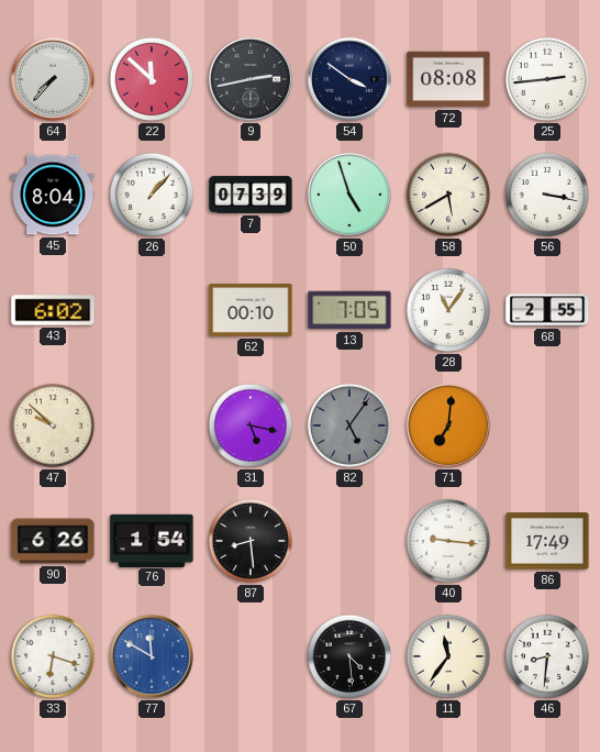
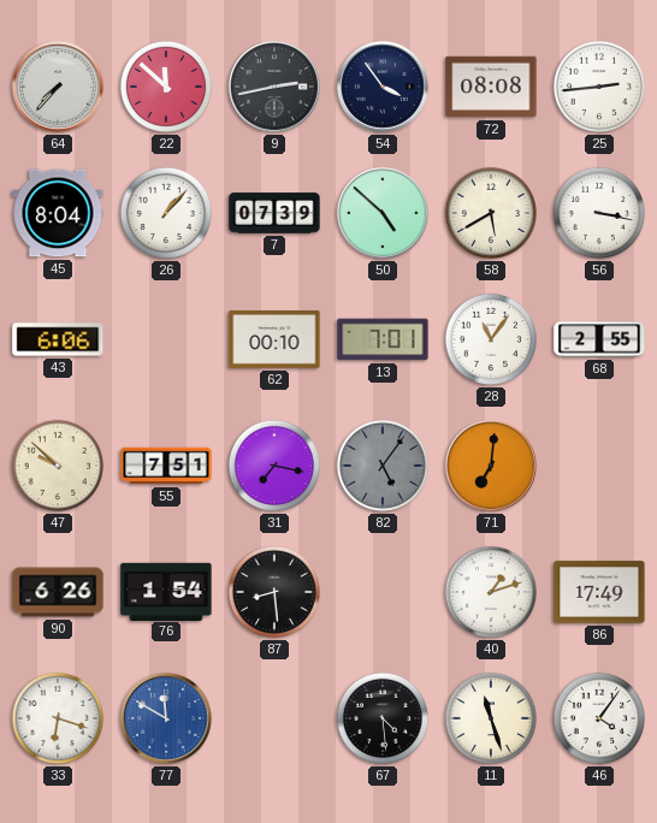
54: 3:51 -> 3:54
50: 4:57 -> 4:52
43: 6:02 -> 6:06
13: 7:05 -> 7:01
55: none -> 7:51
31: 5:17 -> 7:17
40: 9:16 -> 1:12
11: 11:36 -> 11:27
46: 8:31 -> 4:06
